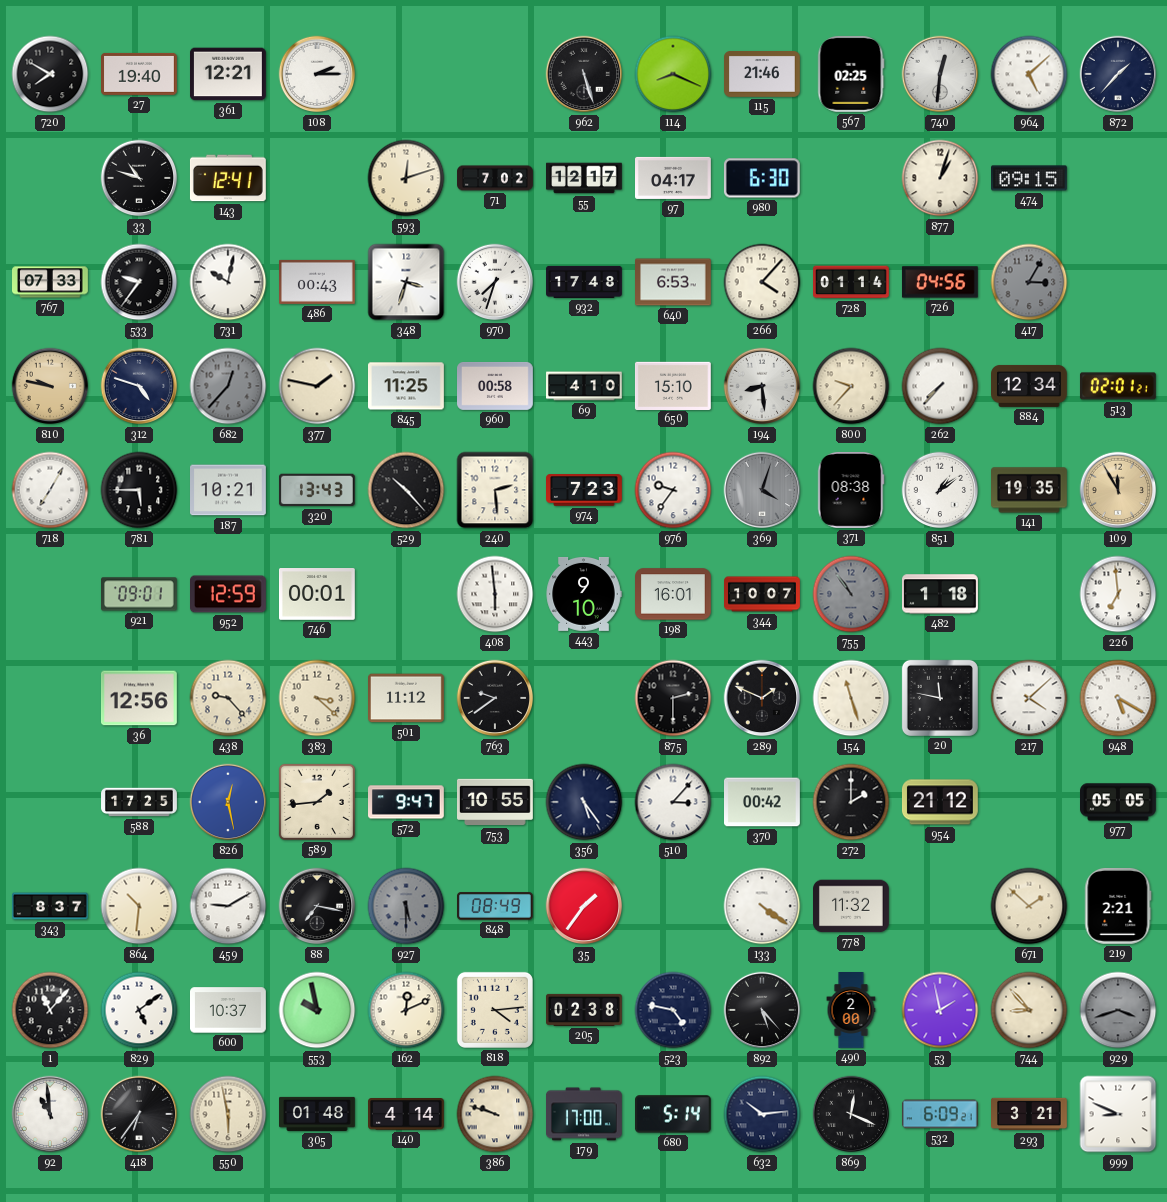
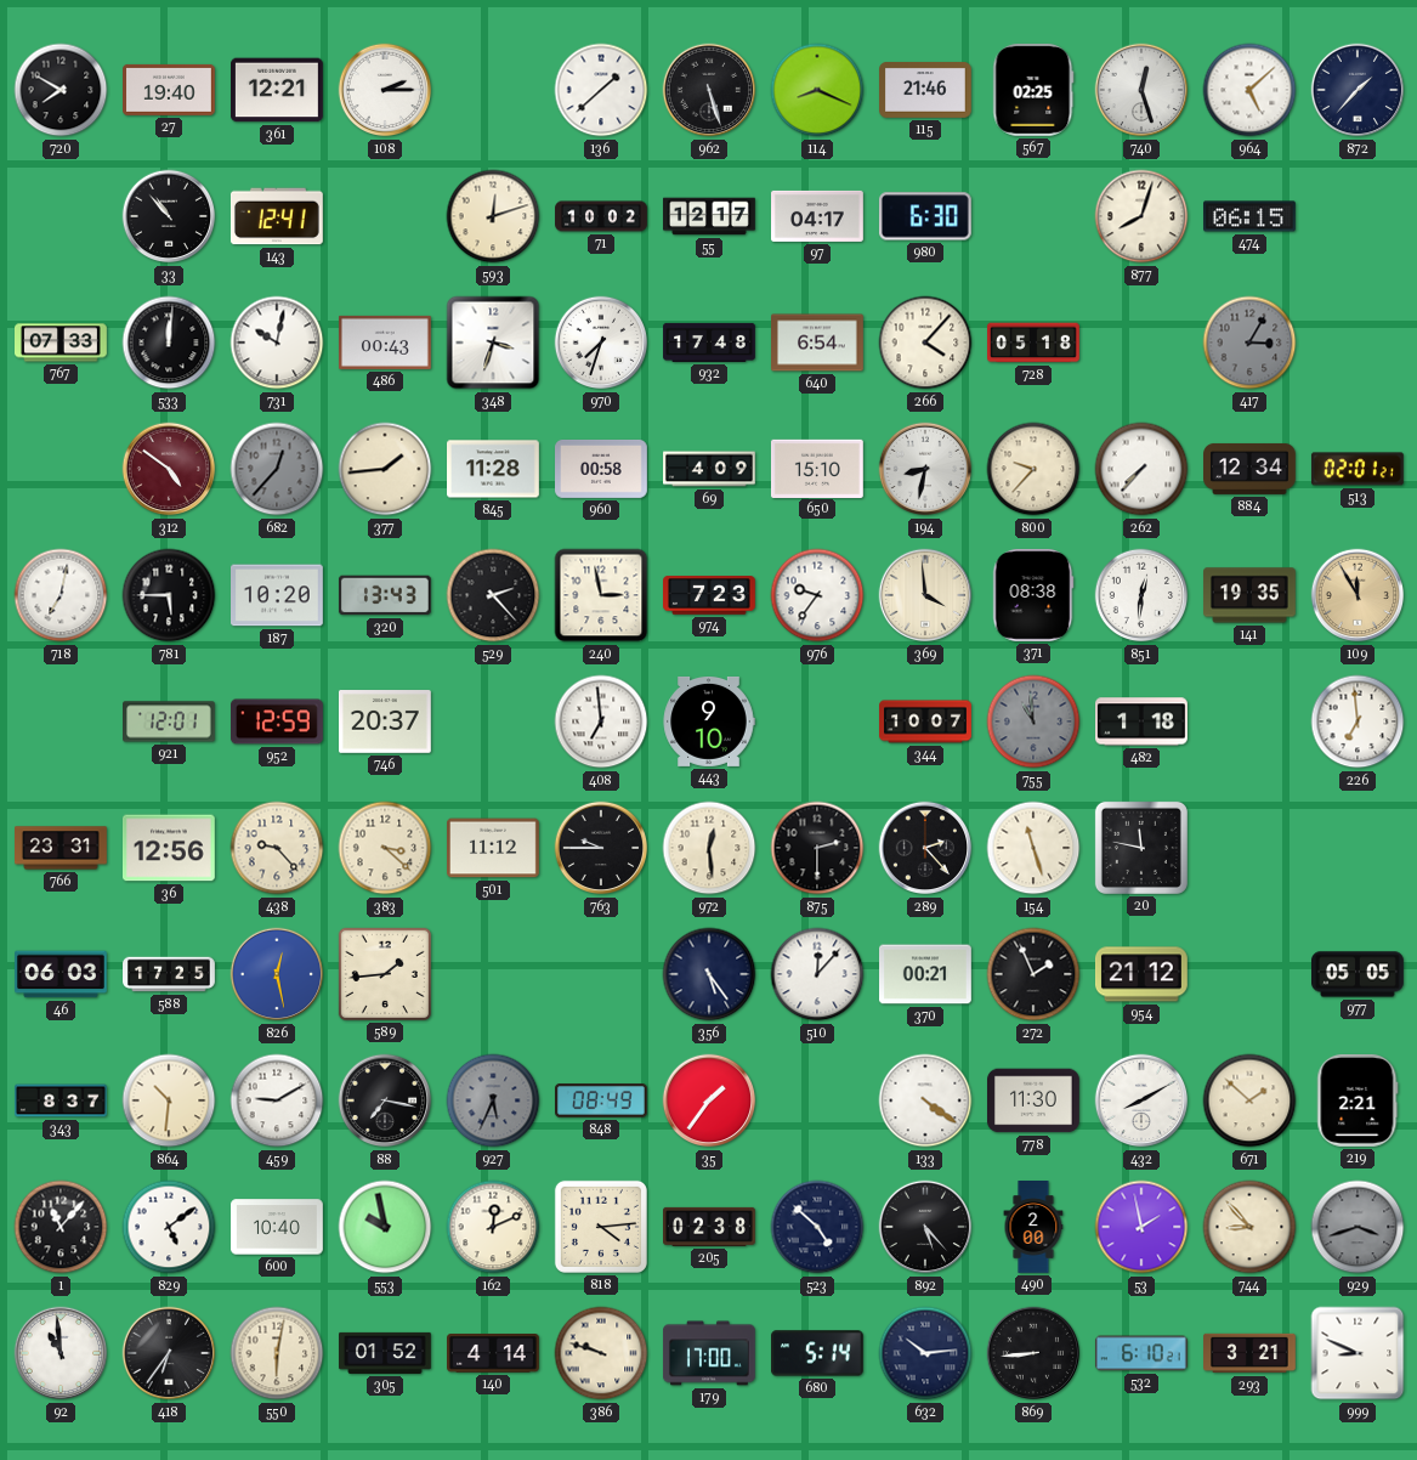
136: none -> 1:38
740: 12:31 -> 12:27
33: 10:48 -> 10:53
71: 7:02 -> 10:02
877: 1:03 -> 8:03
474: 09:15 -> 06:15
533: 9:36 -> 12:01
640: 6:53 -> 6:54
728: 01:14 -> 05:18
726: 04:56 -> none
810: 9:47 -> none
312: 4:48 -> 4:51
312 dial: navy -> burgundy
377: 1:47 -> 1:44
845: 11:25 -> 11:28
69: 4:10 -> 4:09
194: 8:29 -> 8:32
718: 7:05 -> 7:02
187: 10:21 -> 10:20
529: 10:23 -> 2:23
240: 2:29 -> 2:58
369: 4:03 -> 3:59
369 dial: grey -> cream
851: 1:09 -> 12:31
921: 09:01 -> 12:01
746: 00:01 -> 20:37
408: 5:59 -> 6:59
198: 16:01 -> none
755: 10:54 -> 10:59
766: none -> 23:31
763: 9:39 -> 9:45
972: none -> 12:29
289: 1:49 -> 2:23
217: 4:08 -> none
948: 5:20 -> none
46: none -> 06:03
572: 9:47 -> none
753: 10:55 -> none
510: 3:07 -> 12:07
370: 00:42 -> 00:21
272: 2:00 -> 1:56
927: 5:30 -> 5:34
778: 11:32 -> 11:30
432: none -> 8:10
600: 10:37 -> 10:40
523: 4:47 -> 4:52
550: 5:58 -> 6:02
305: 01:48 -> 01:52
869: 12:19 -> 8:44
532: 6:09 -> 6:10
